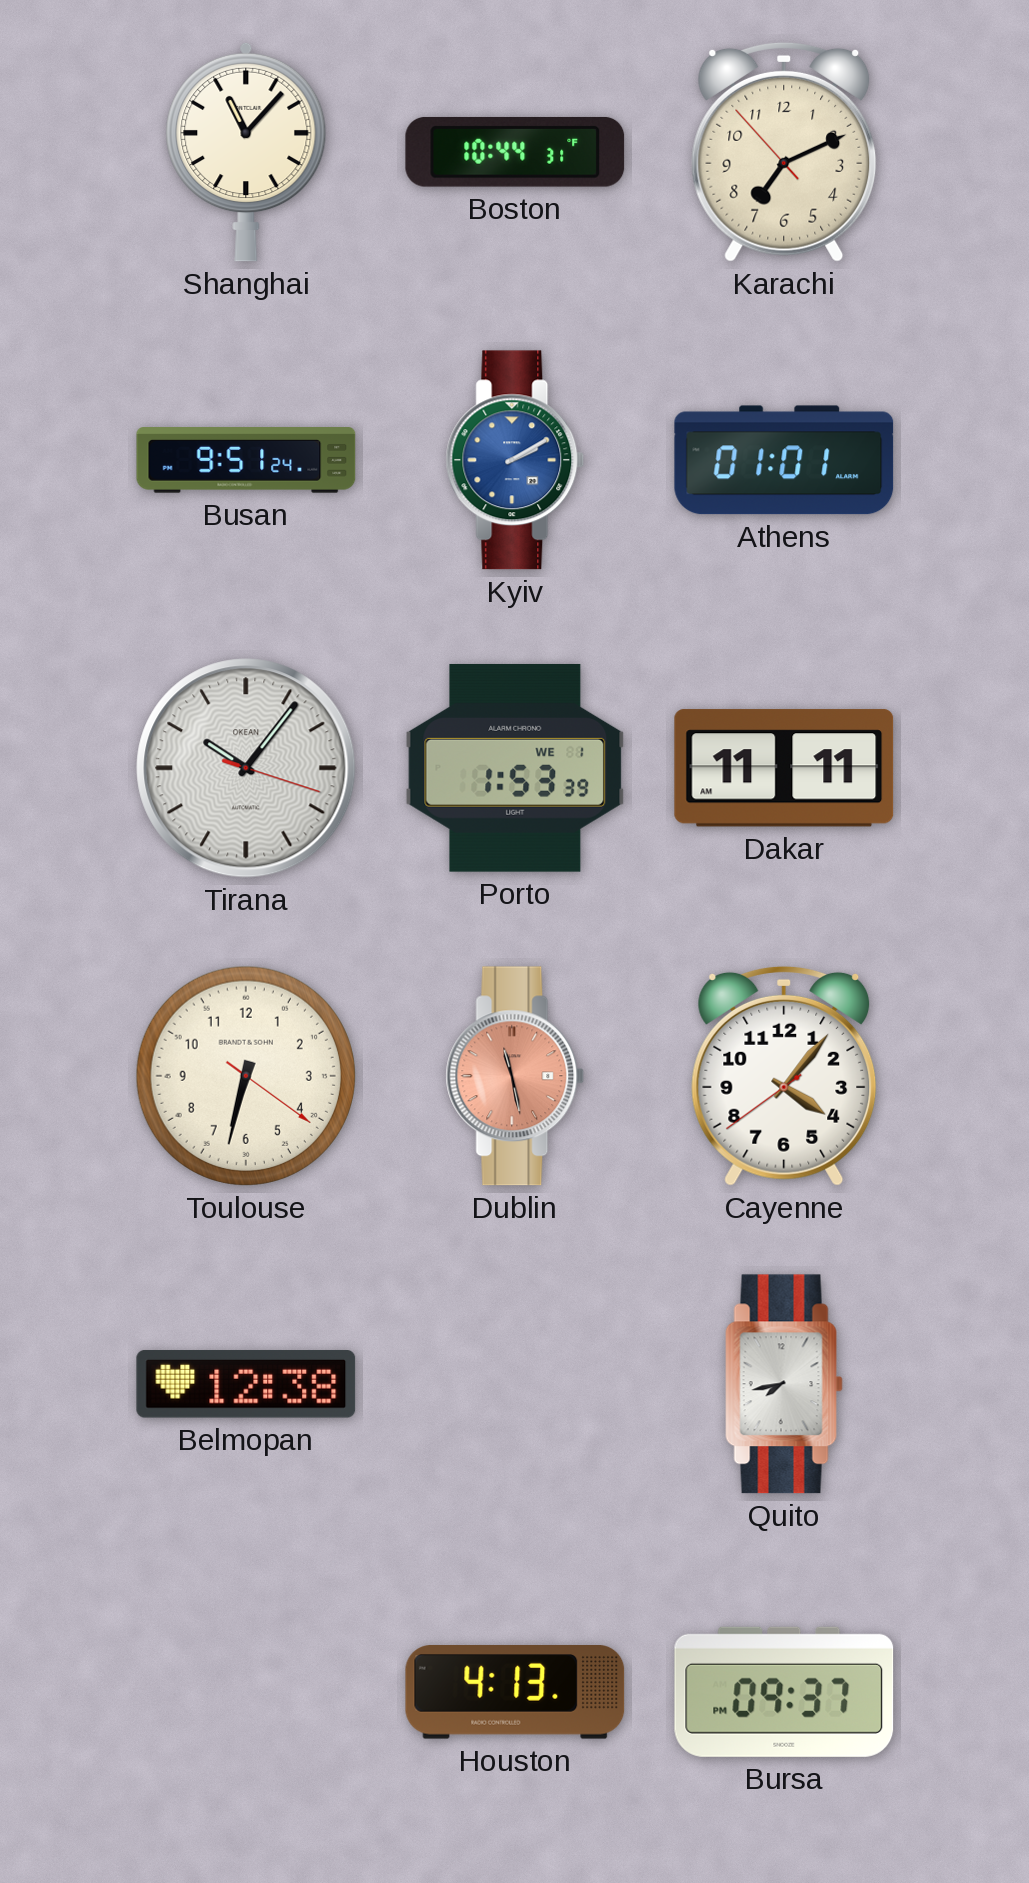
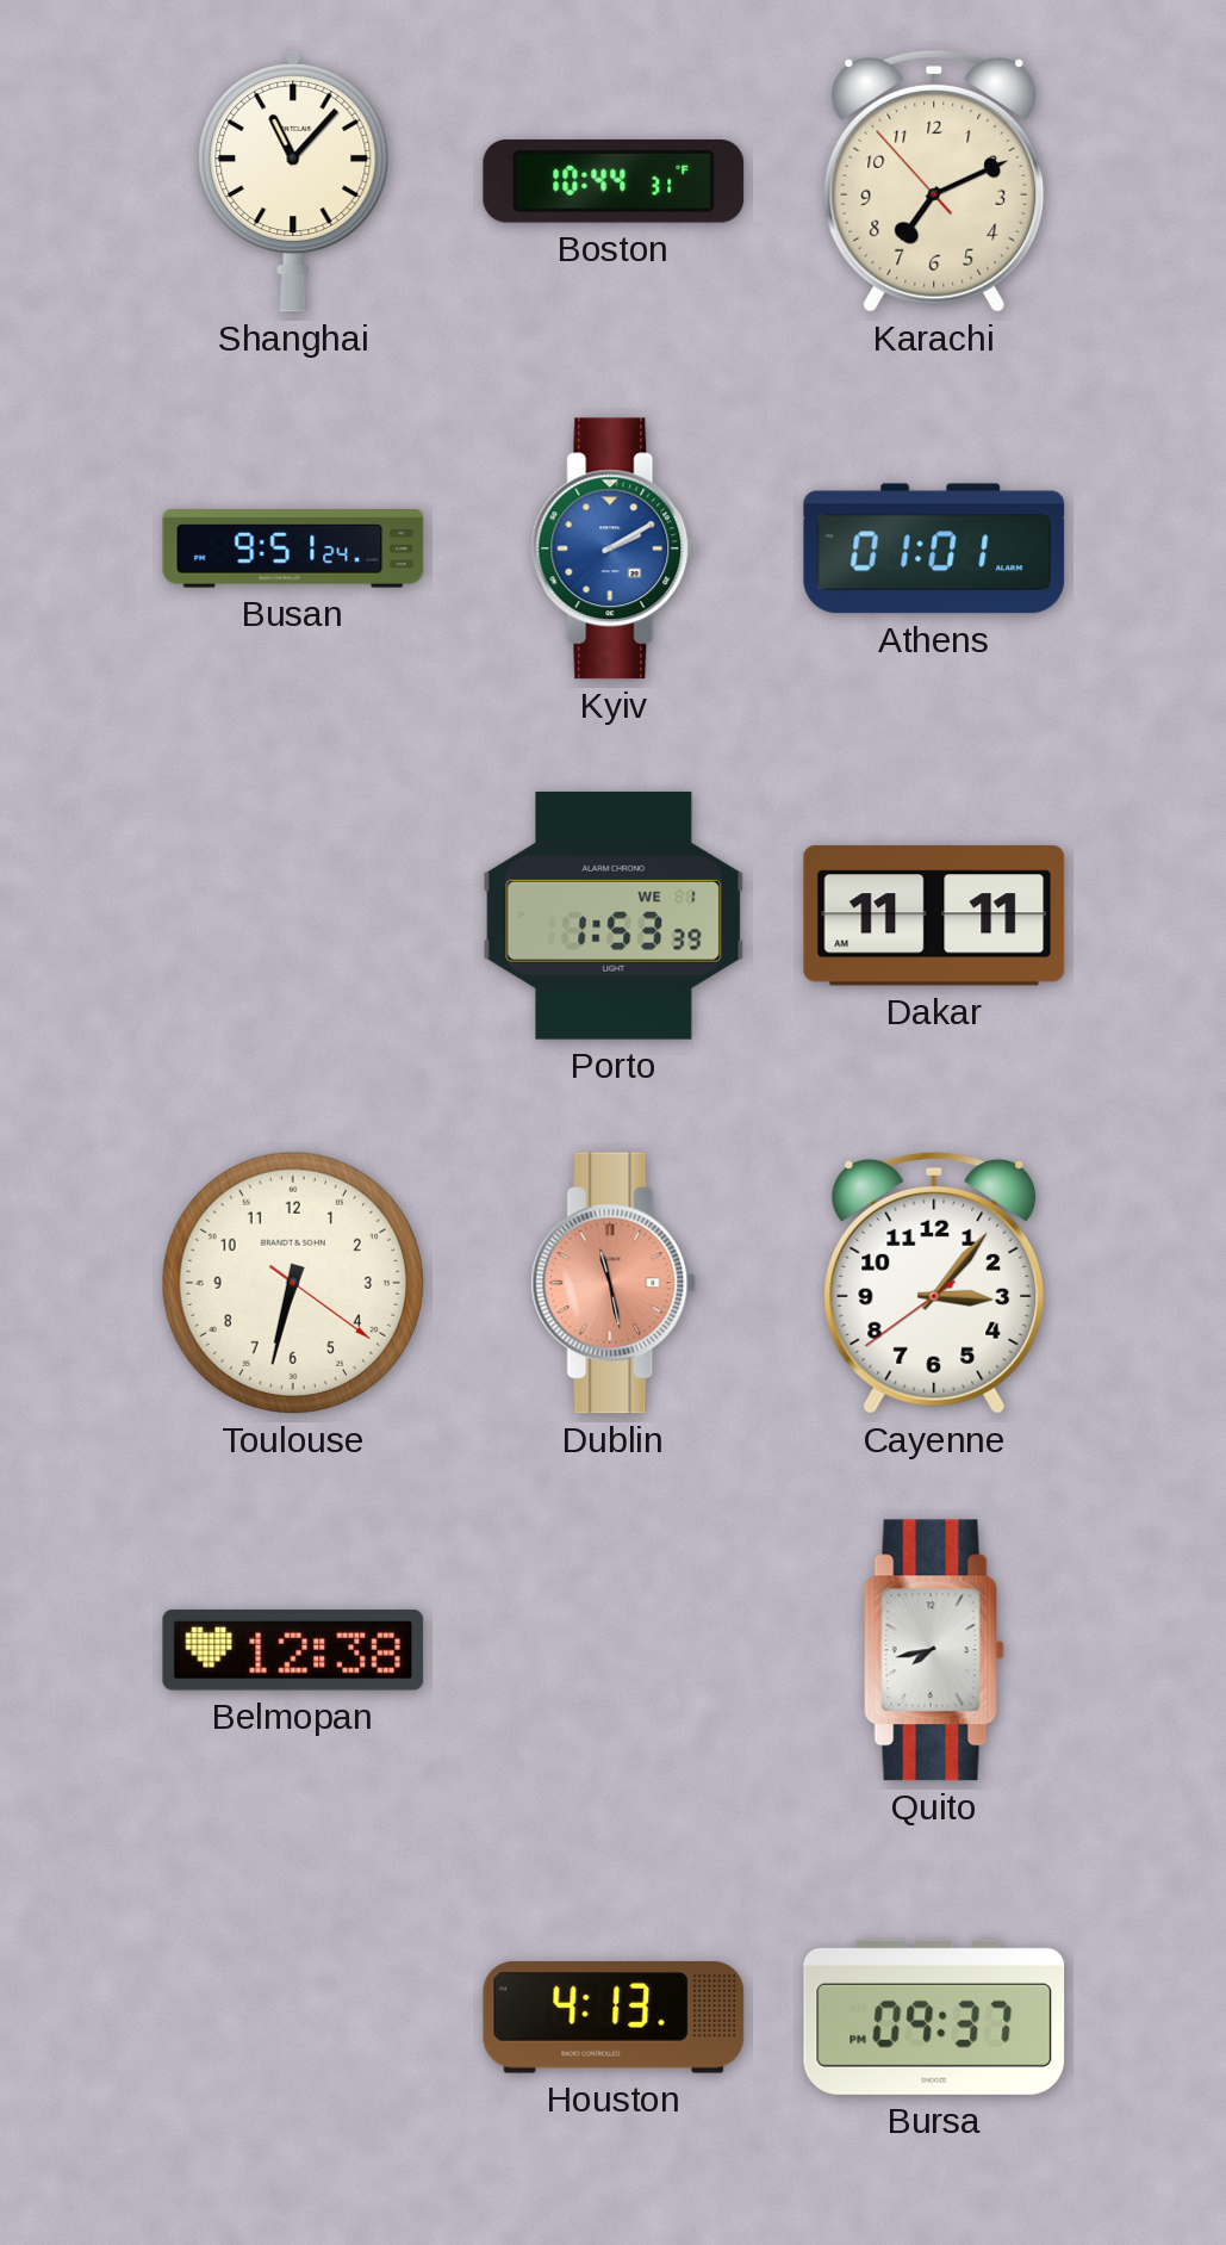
Tirana: 10:06 -> none
Cayenne: 4:06 -> 3:06
